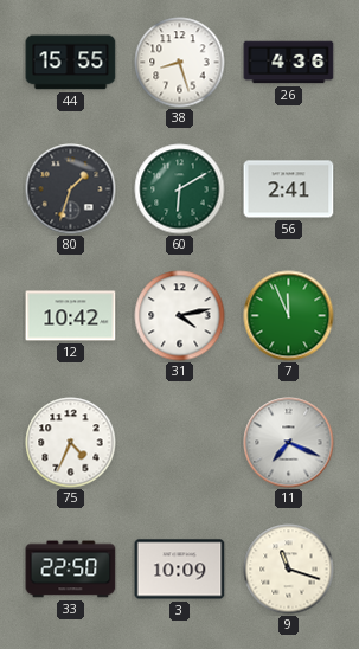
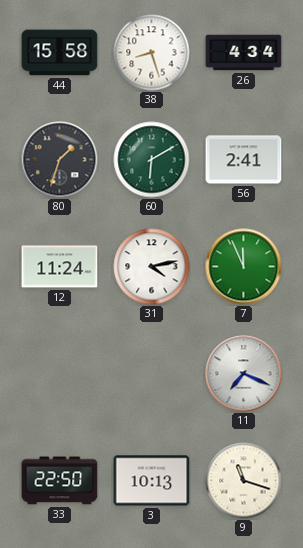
44: 15:55 -> 15:58
26: 4:36 -> 4:34
12: 10:42 -> 11:24
75: 4:34 -> none
3: 10:09 -> 10:13
